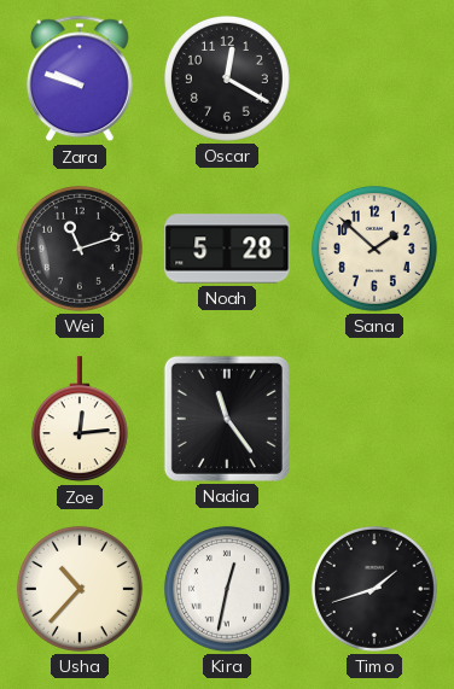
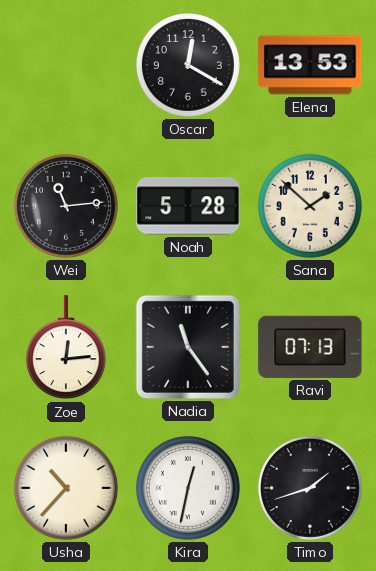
Zara: 9:48 -> none
Elena: none -> 13:53
Wei: 11:12 -> 11:14
Ravi: none -> 07:13
